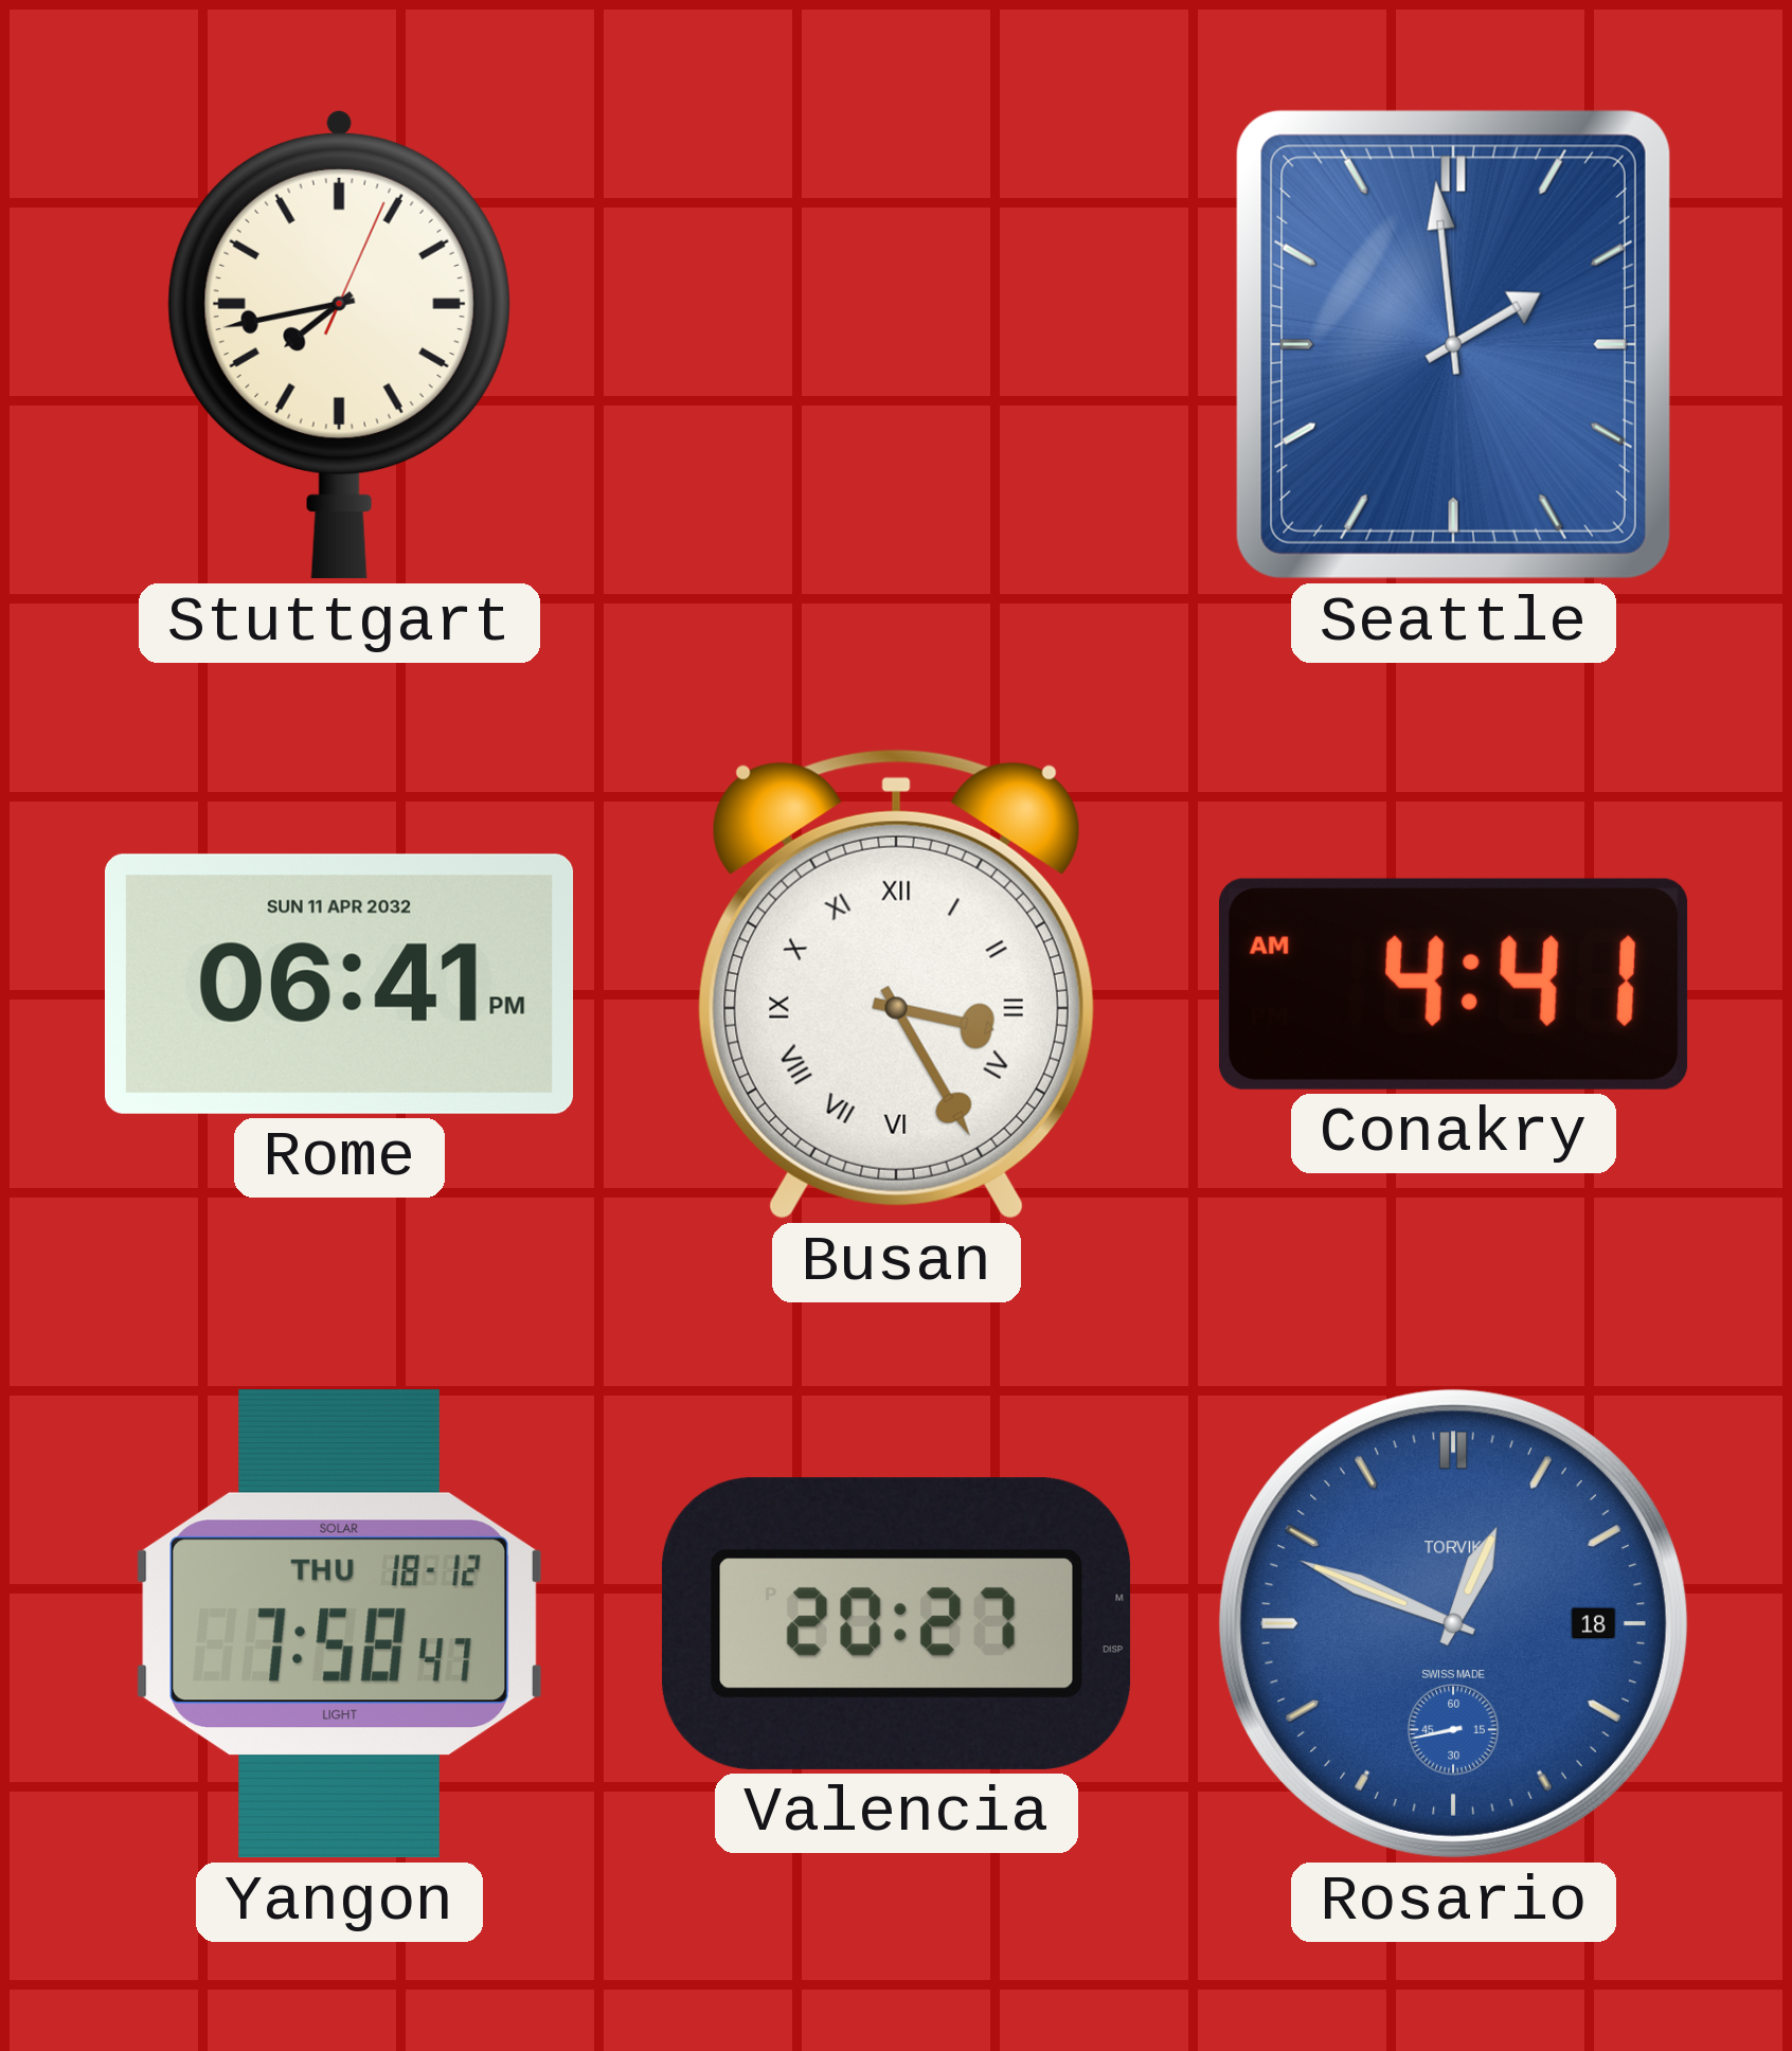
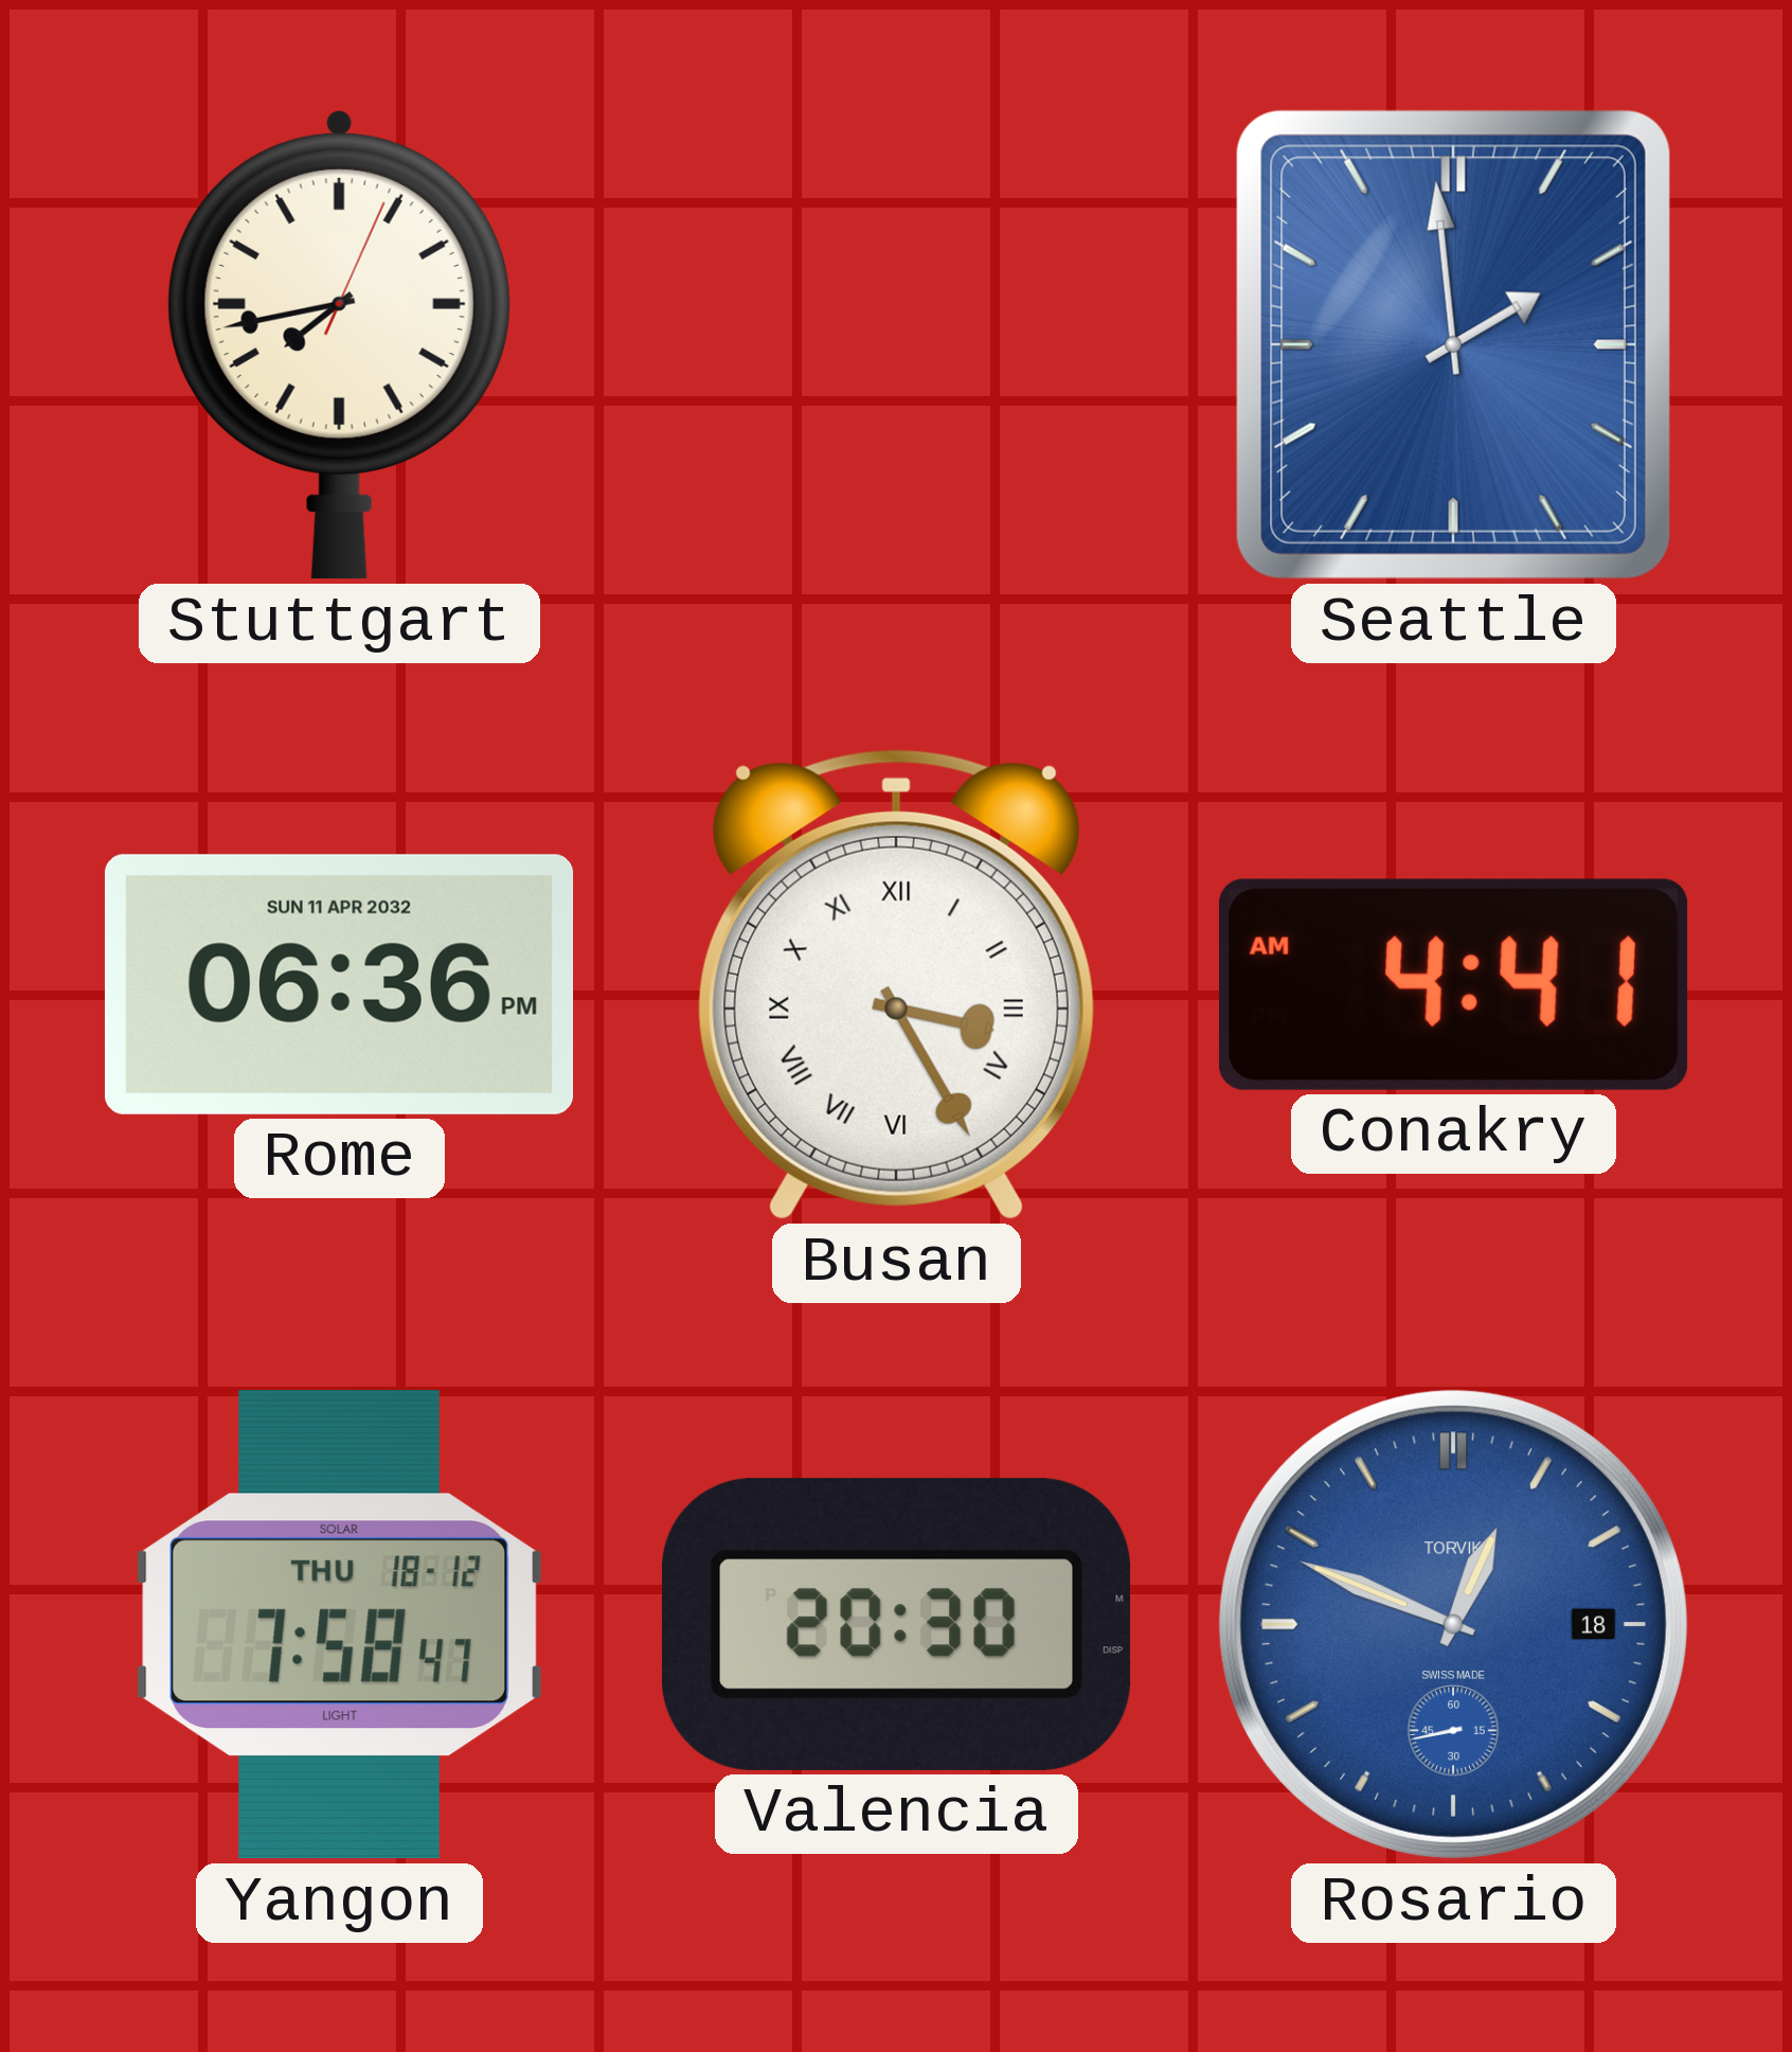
Rome: 06:41 -> 06:36
Valencia: 20:27 -> 20:30
